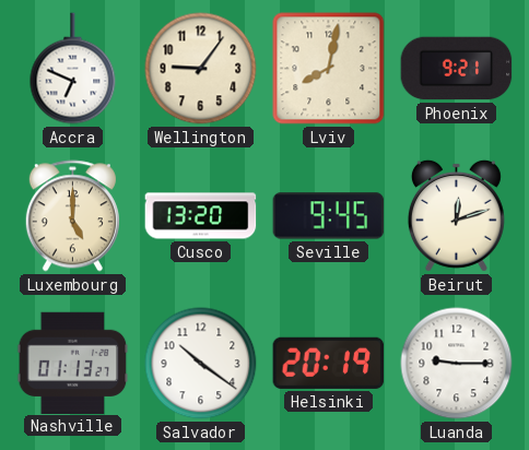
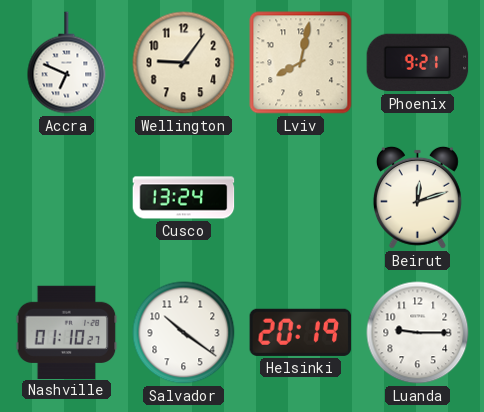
Luxembourg: 5:00 -> none
Cusco: 13:20 -> 13:24
Seville: 9:45 -> none
Nashville: 01:13 -> 01:10
